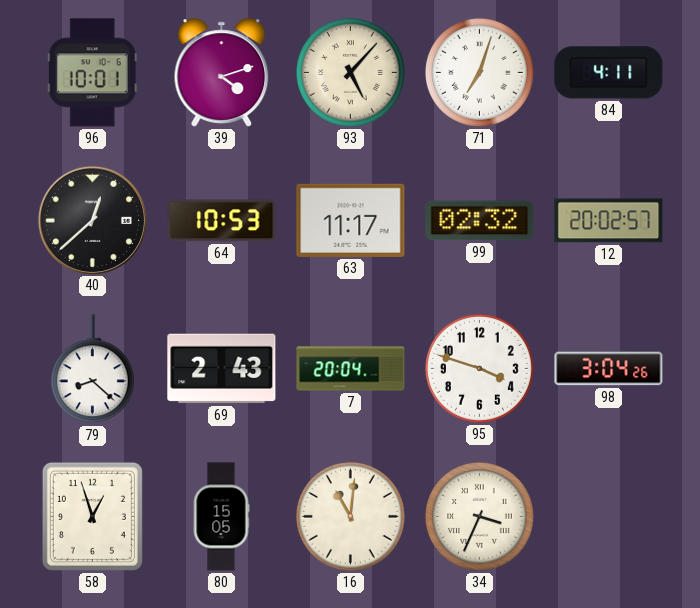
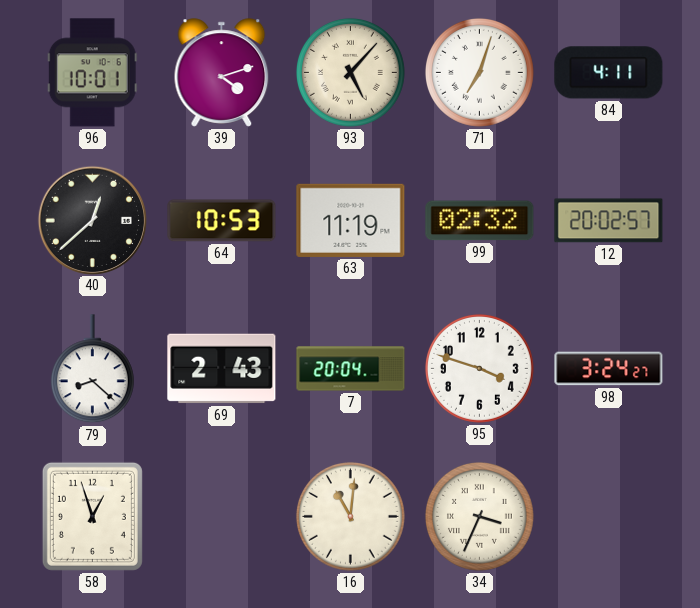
63: 11:17 -> 11:19
98: 3:04 -> 3:24
80: 15:05 -> none
